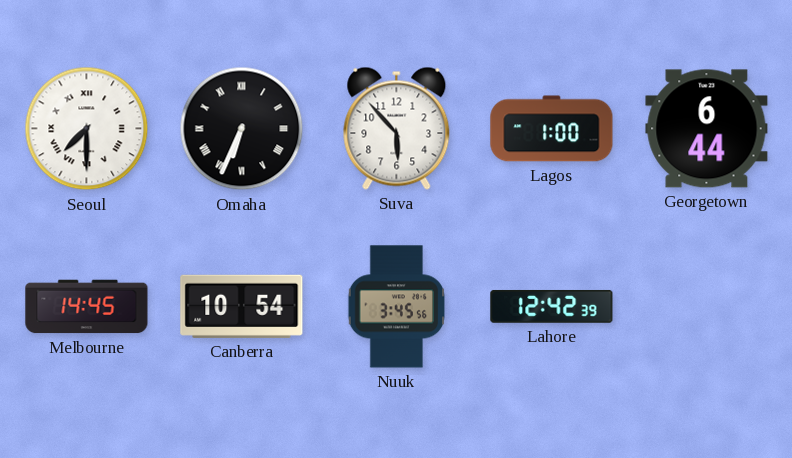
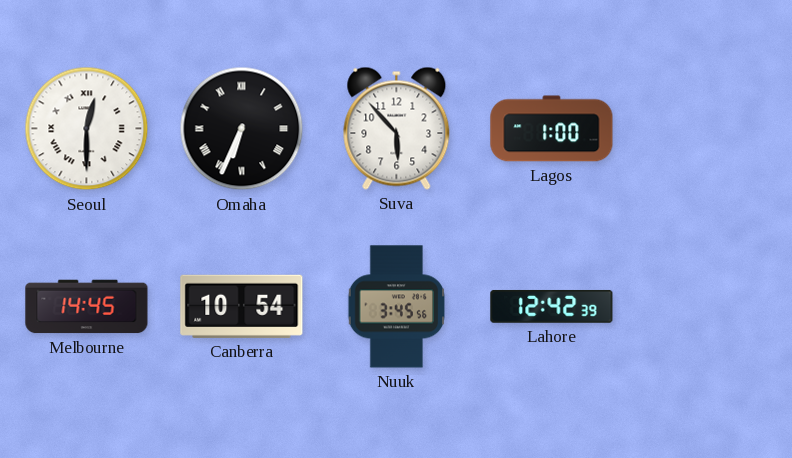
Seoul: 7:30 -> 12:30
Georgetown: 6:44 -> none
